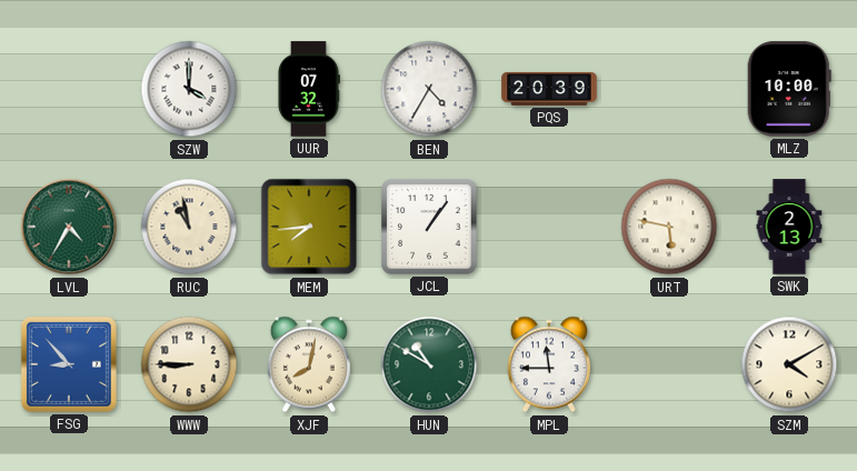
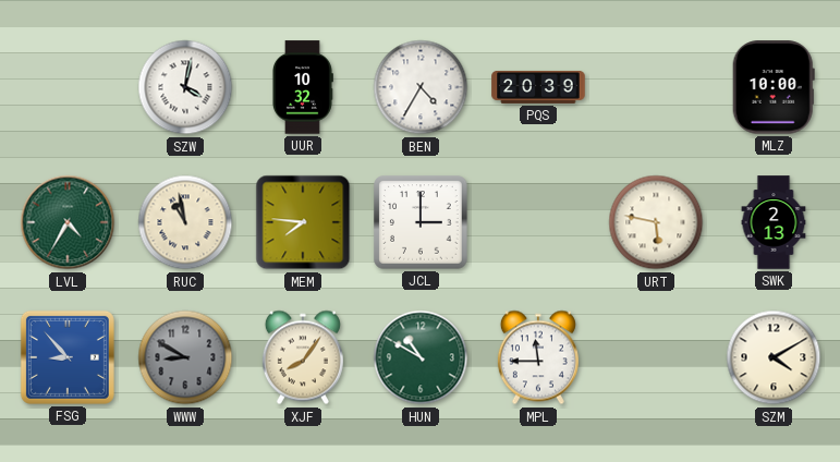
SZW: 4:00 -> 4:02
UUR: 07:32 -> 10:32
MEM: 7:44 -> 7:46
JCL: 1:06 -> 3:00
WWW: 8:45 -> 8:50
WWW dial: cream -> grey
XJF: 8:02 -> 8:06
